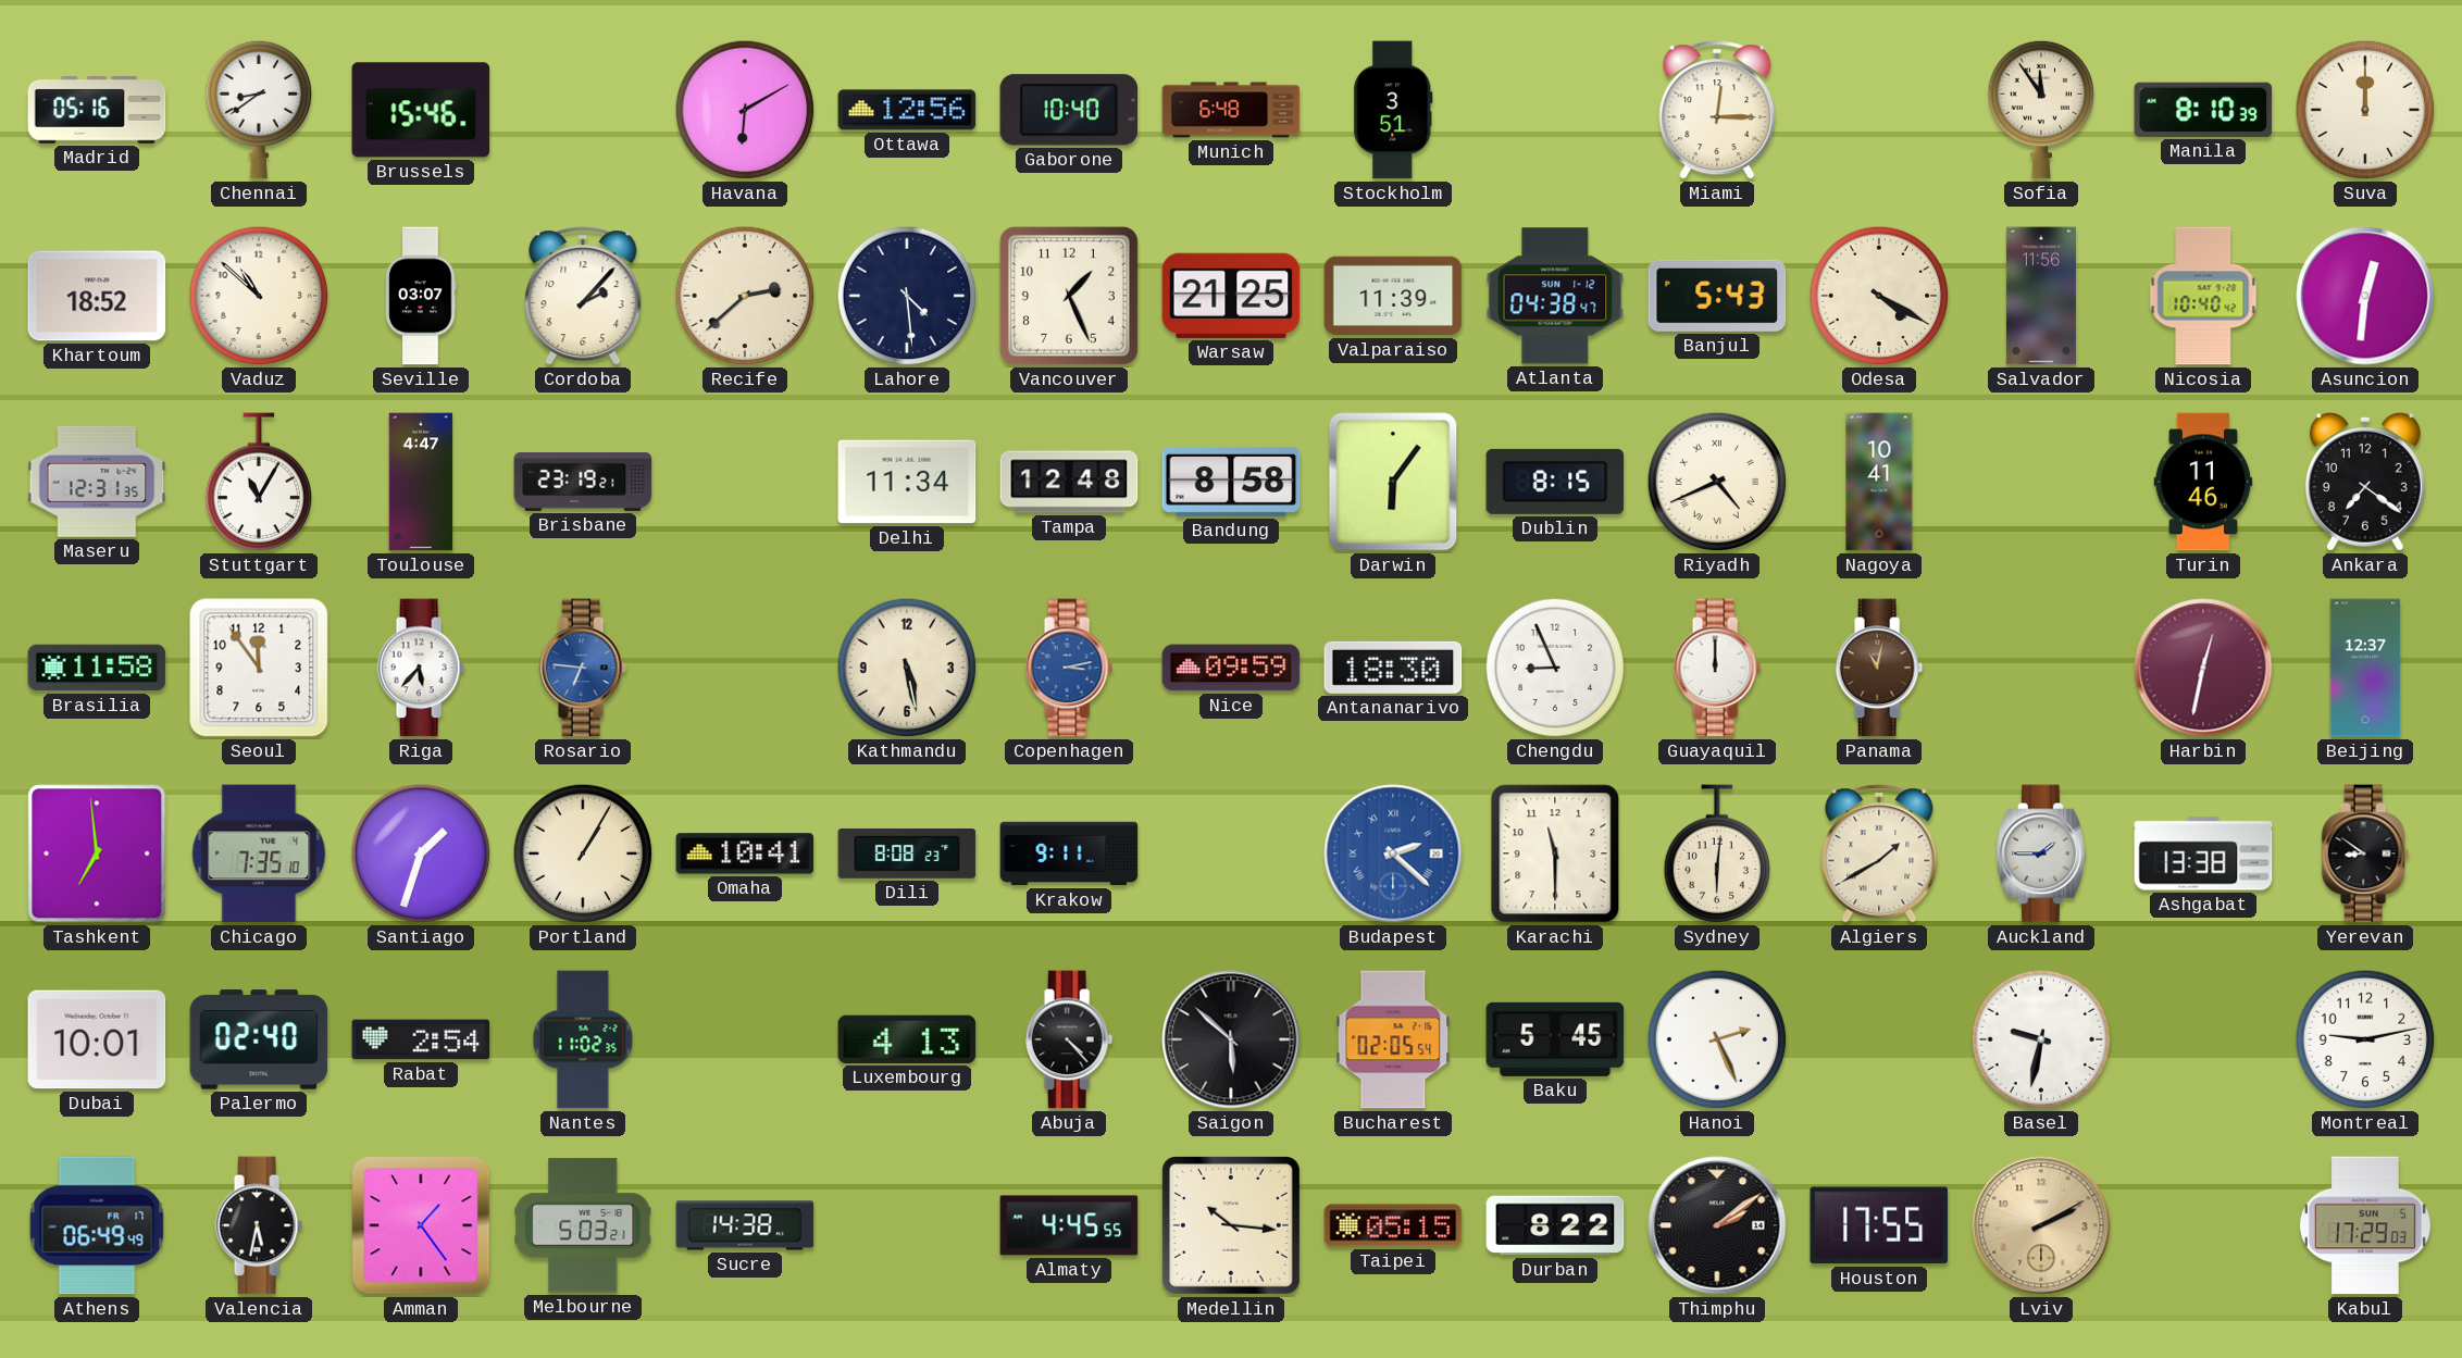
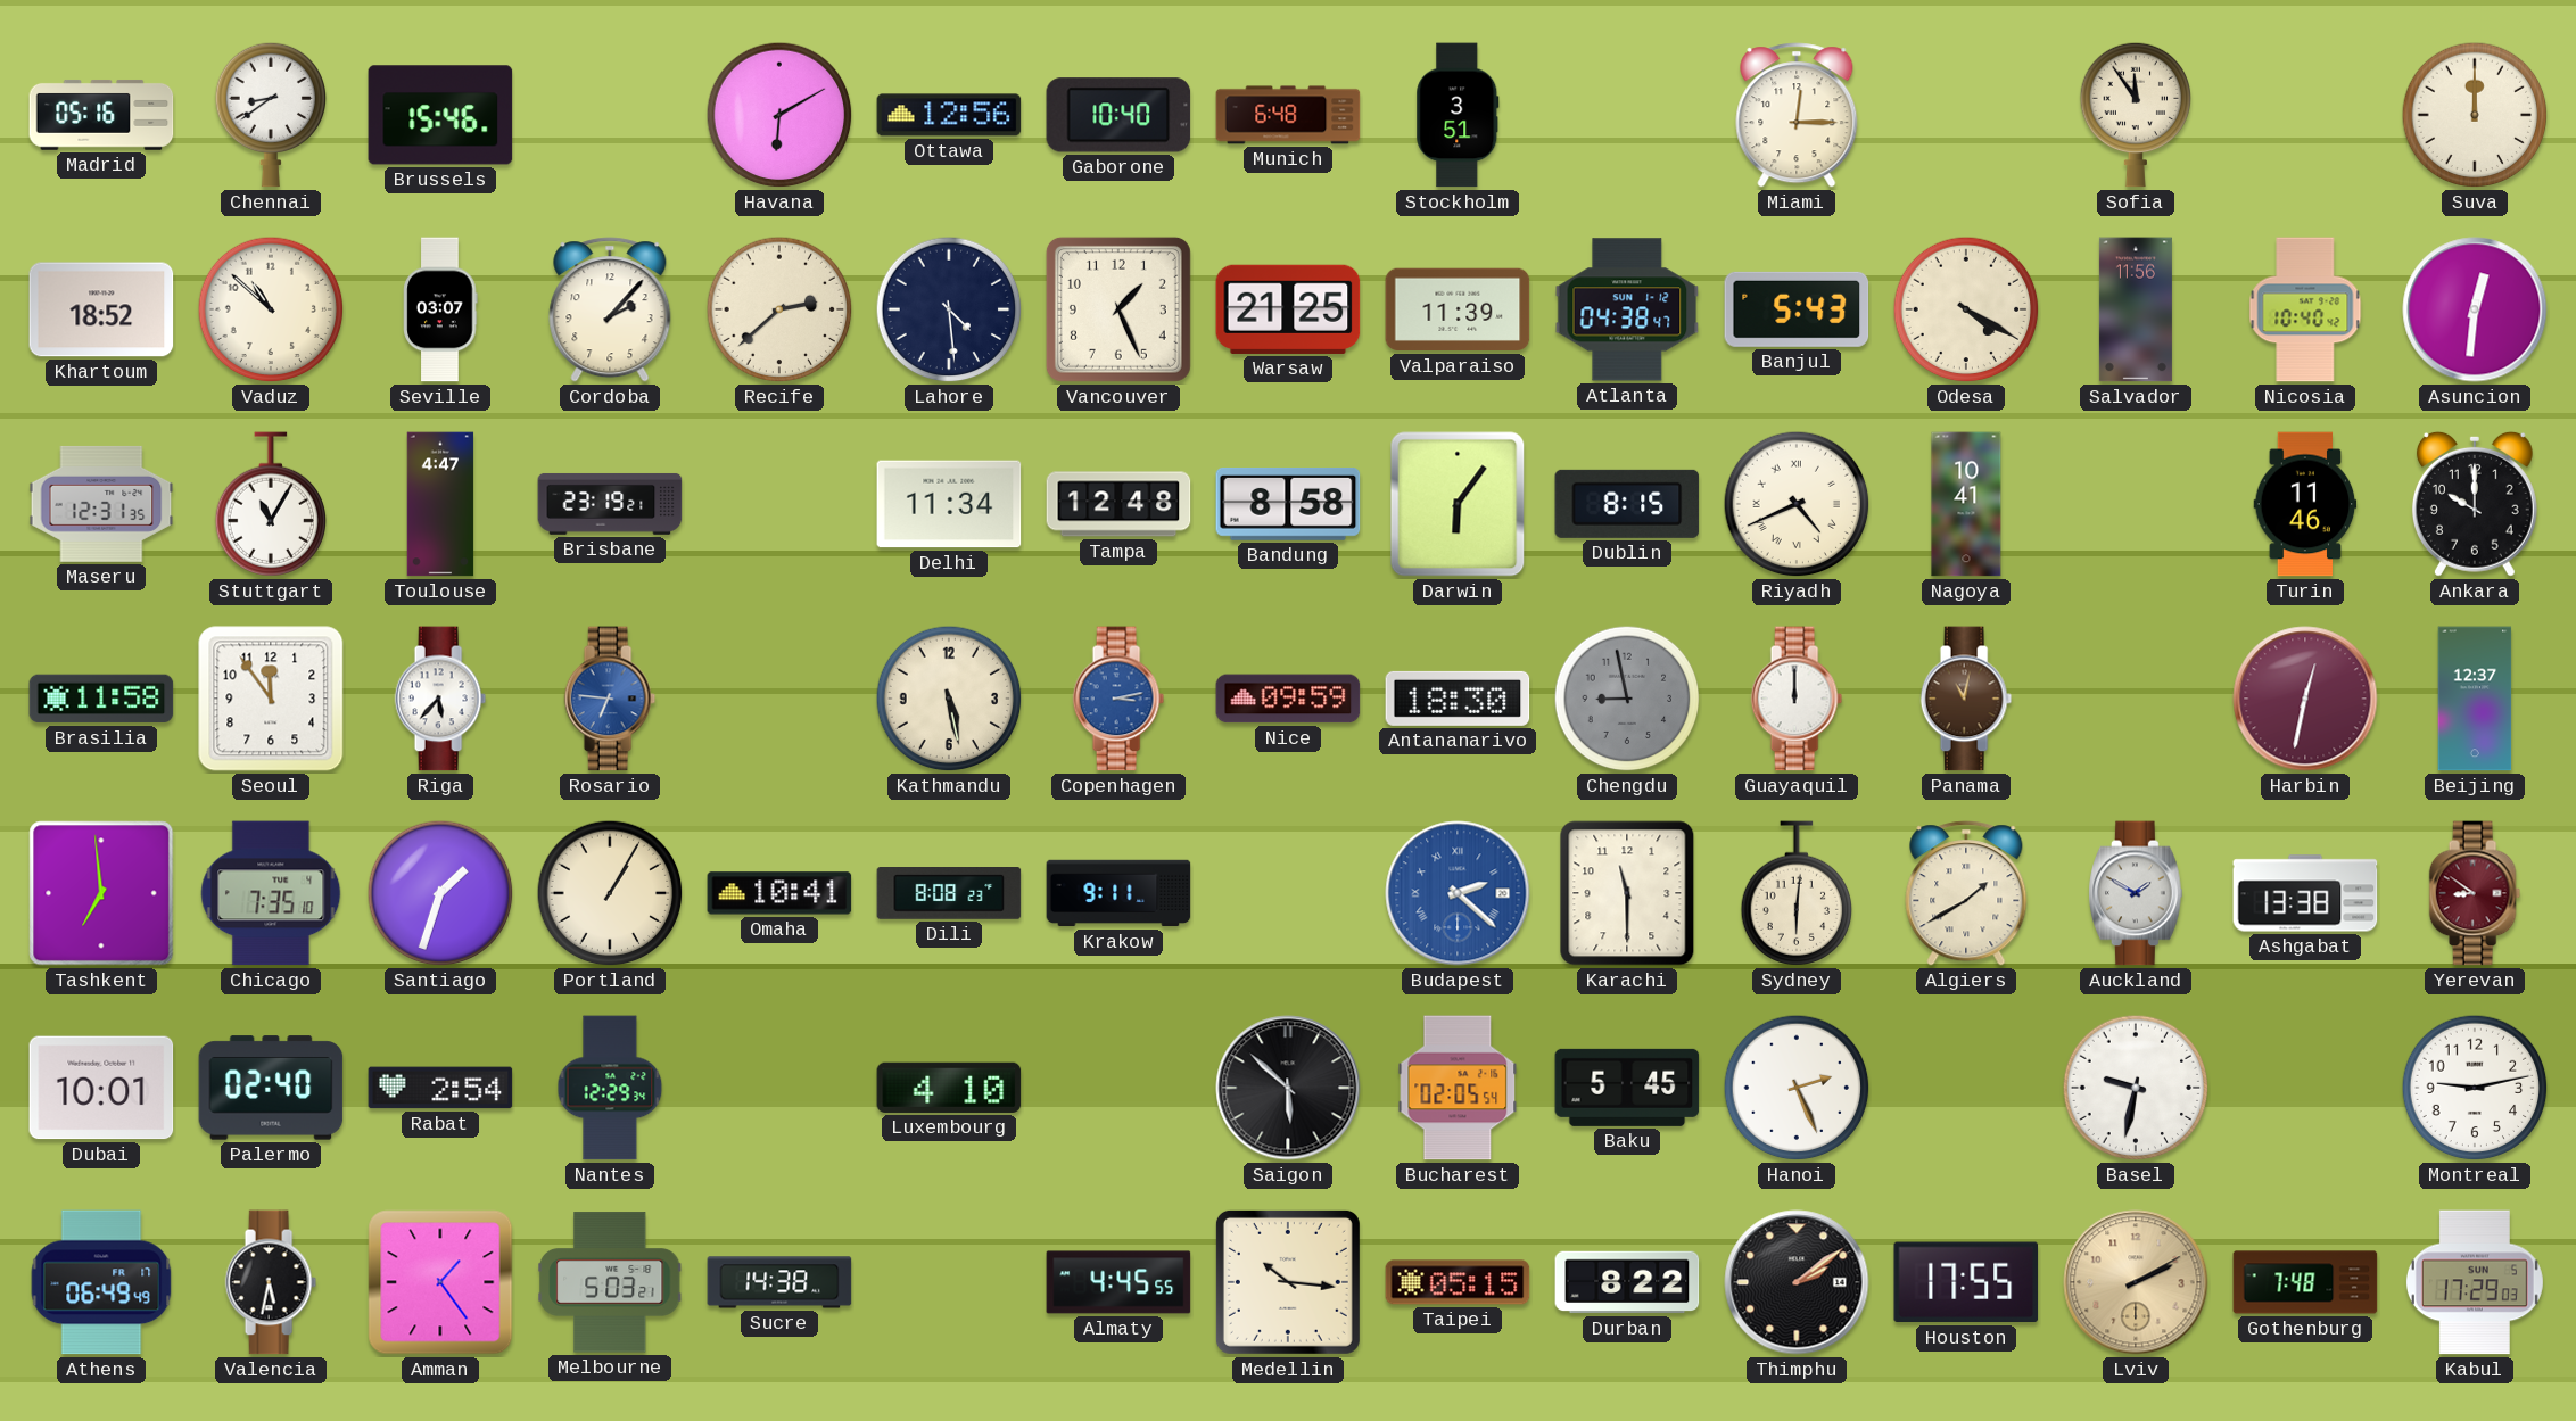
Manila: 8:10 -> none
Ankara: 7:21 -> 10:00
Chengdu: 8:56 -> 8:58
Chengdu dial: white -> grey
Auckland: 1:45 -> 1:50
Yerevan dial: black -> burgundy
Nantes: 11:02 -> 12:29
Luxembourg: 4:13 -> 4:10
Abuja: 4:23 -> none
Gothenburg: none -> 7:48
